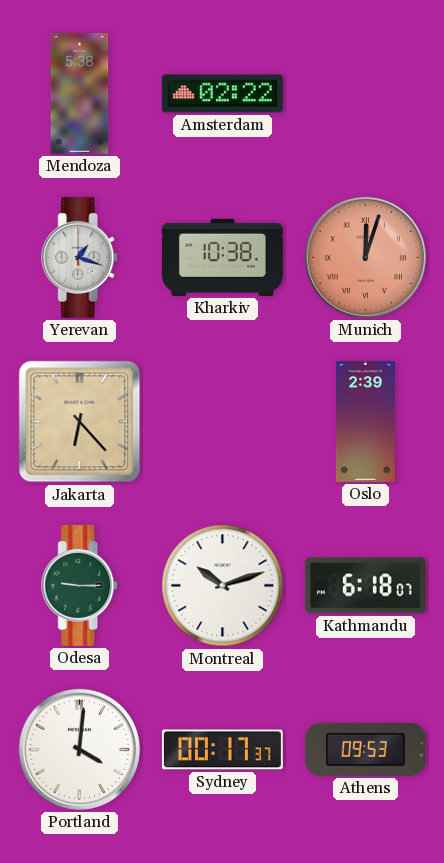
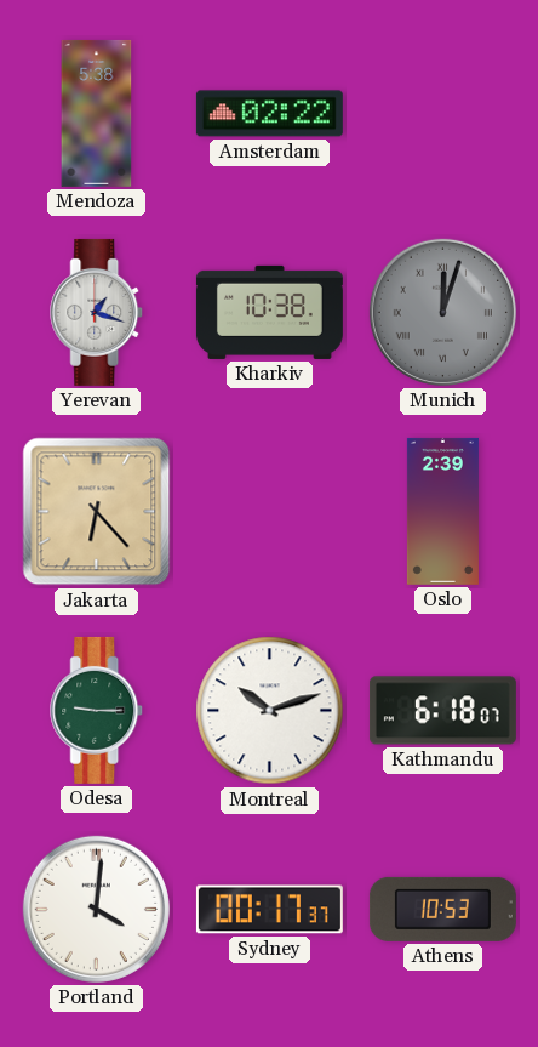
Munich dial: salmon -> grey
Athens: 09:53 -> 10:53
